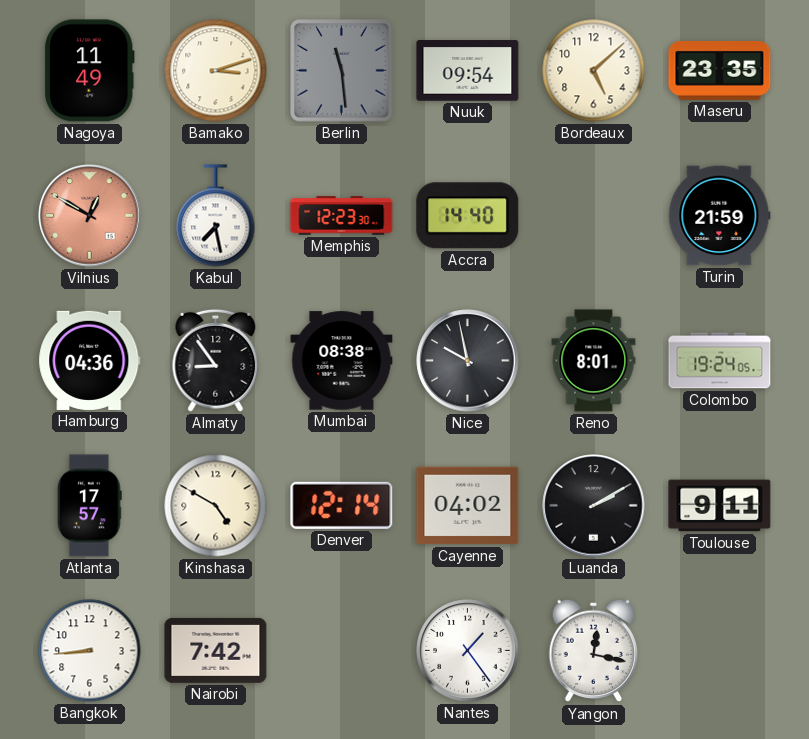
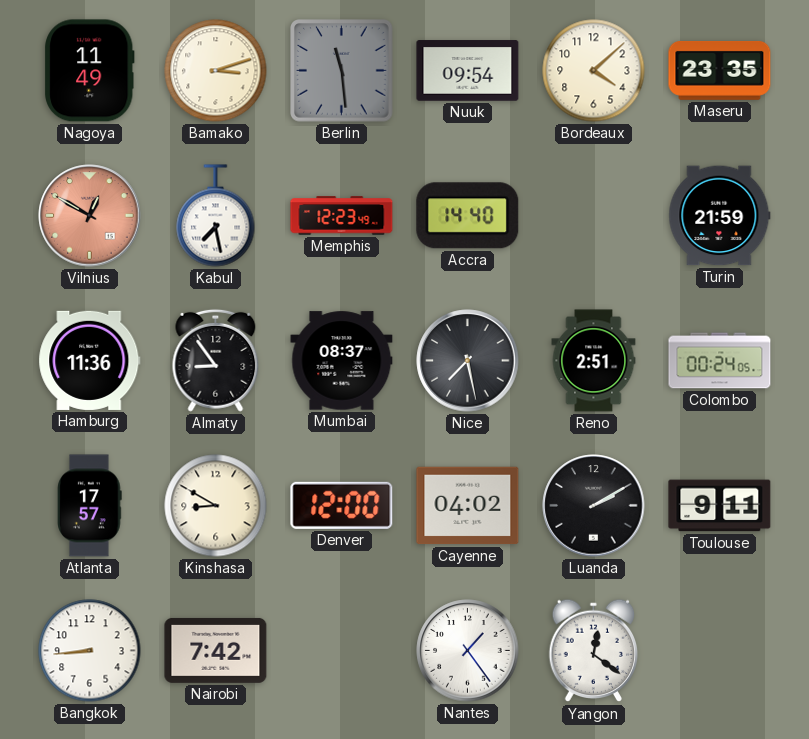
Bordeaux: 5:08 -> 4:08
Memphis: 12:23:30 -> 12:23:49
Hamburg: 04:36 -> 11:36
Mumbai: 08:38 -> 08:37
Nice: 9:58 -> 7:28
Reno: 8:01 -> 2:51
Colombo: 19:24 -> 00:24
Kinshasa: 4:50 -> 8:50
Denver: 12:14 -> 12:00
Yangon: 12:17 -> 12:21
